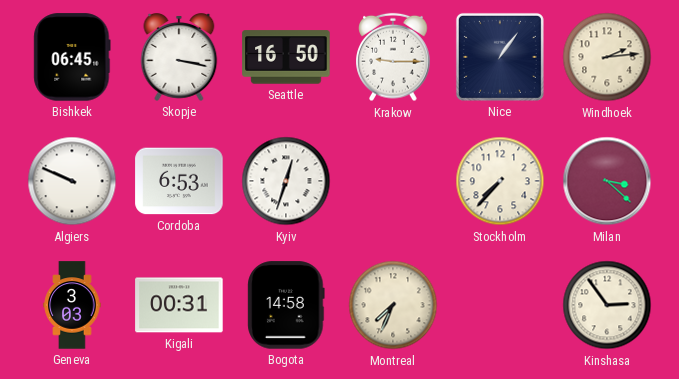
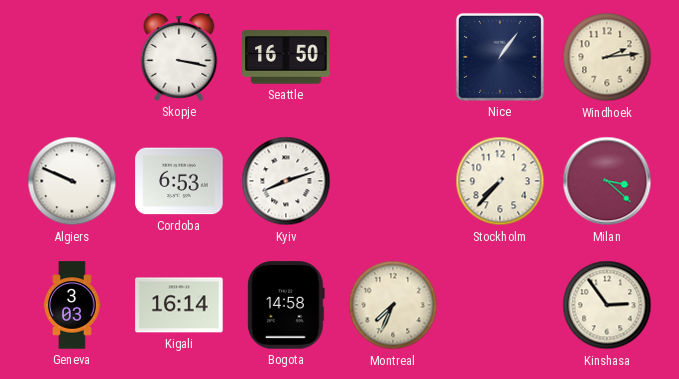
Bishkek: 06:45 -> none
Krakow: 9:15 -> none
Kyiv: 12:33 -> 8:12
Kigali: 00:31 -> 16:14
